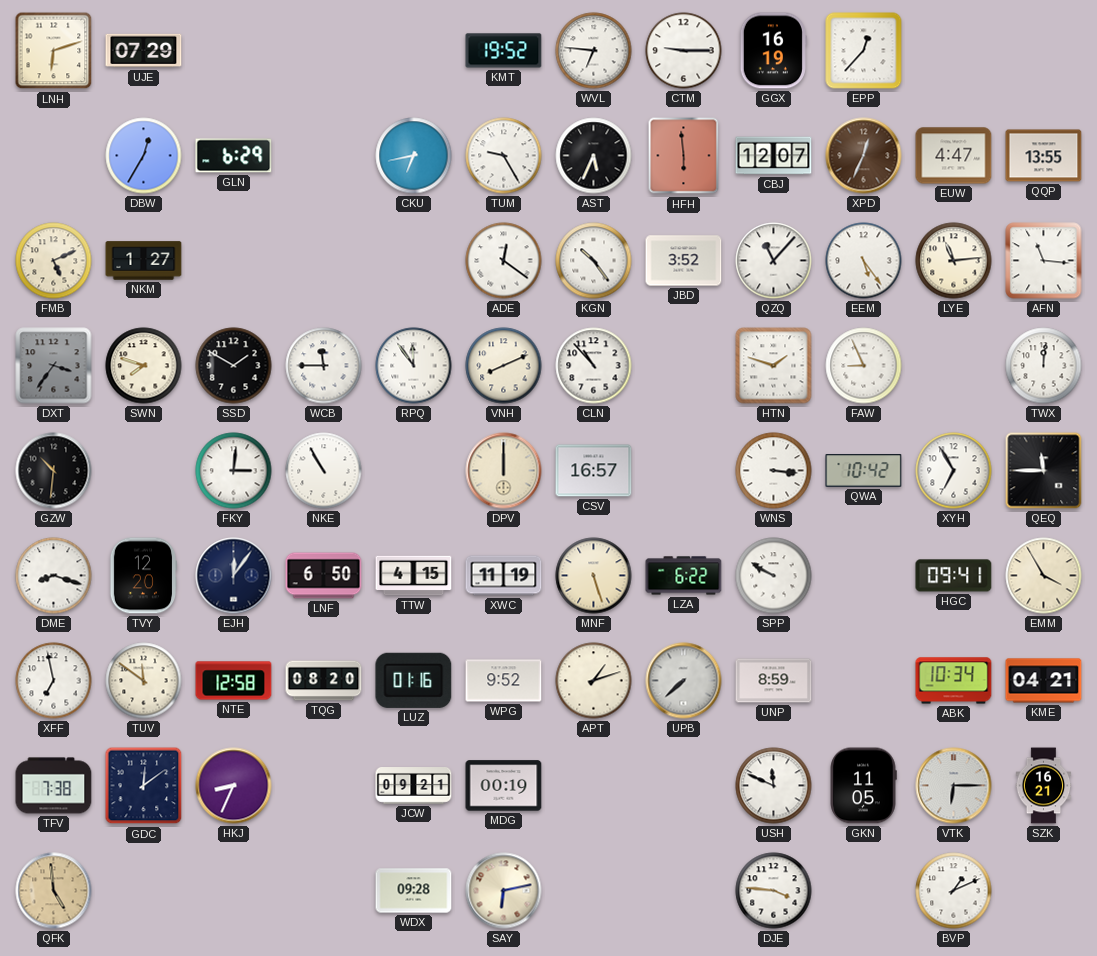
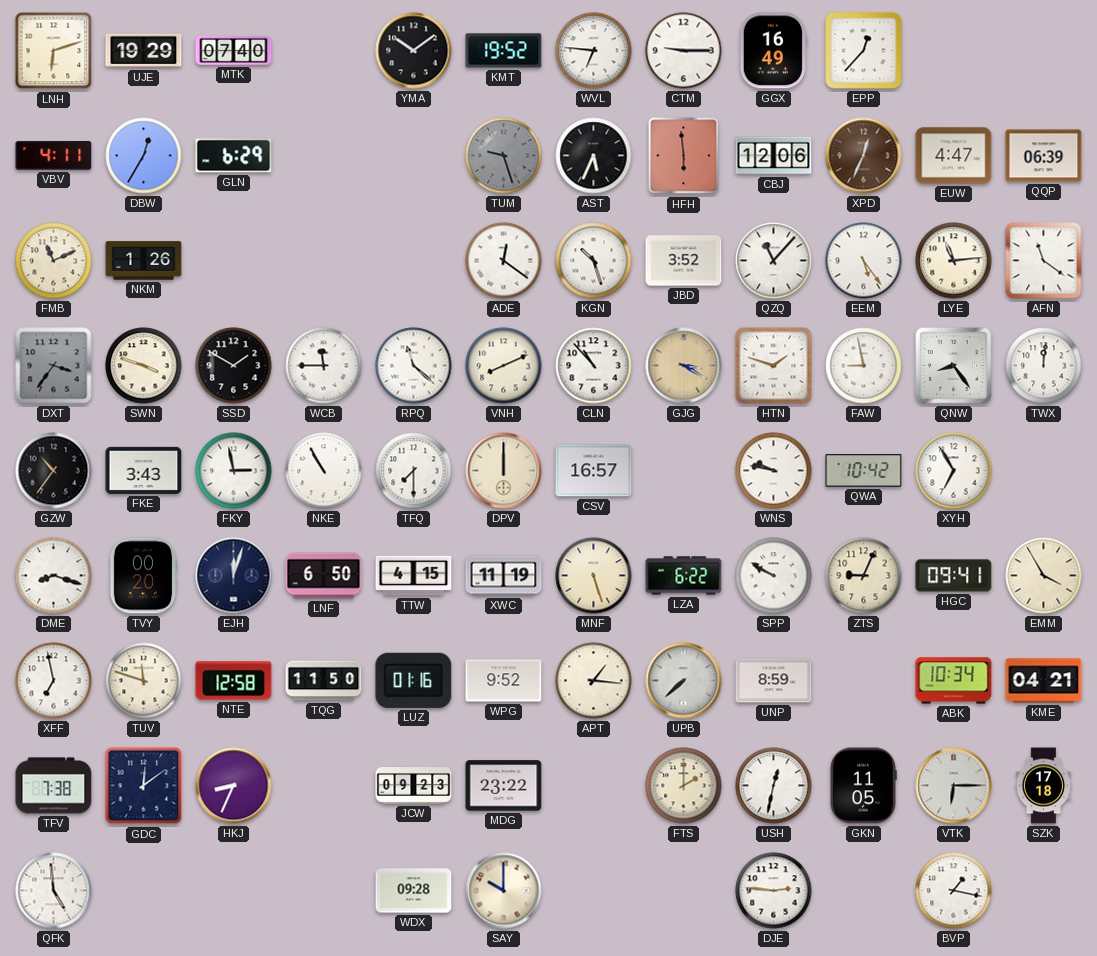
UJE: 07:29 -> 19:29
MTK: none -> 07:40
YMA: none -> 10:09
GGX: 16:19 -> 16:49
VBV: none -> 4:11
CKU: 6:43 -> none
TUM: 9:25 -> 9:27
TUM dial: white -> grey
CBJ: 12:07 -> 12:06
QQP: 13:55 -> 06:39
FMB: 5:11 -> 11:11
NKM: 1:27 -> 1:26
KGN: 10:24 -> 10:27
AFN: 11:16 -> 11:21
SWN: 7:48 -> 3:48
RPQ: 11:54 -> 11:22
GJG: none -> 3:20
FAW: 8:56 -> 8:58
QNW: none -> 8:24
GZW: 10:31 -> 10:36
FKE: none -> 3:43
FKY: 3:01 -> 2:58
TFQ: none -> 7:30
WNS: 3:16 -> 9:47
QEQ: 11:45 -> none
TVY: 12:20 -> 00:20
EJH: 12:06 -> 12:03
ZTS: none -> 9:04
TUV: 11:51 -> 11:48
TQG: 08:20 -> 11:50
APT: 1:12 -> 1:16
JCW: 09:21 -> 09:23
MDG: 00:19 -> 23:22
FTS: none -> 2:00
USH: 11:49 -> 12:32
SZK: 16:21 -> 17:18
QFK dial: champagne -> white
SAY: 6:13 -> 10:00
DJE: 3:46 -> 2:46
BVP: 1:11 -> 1:17
